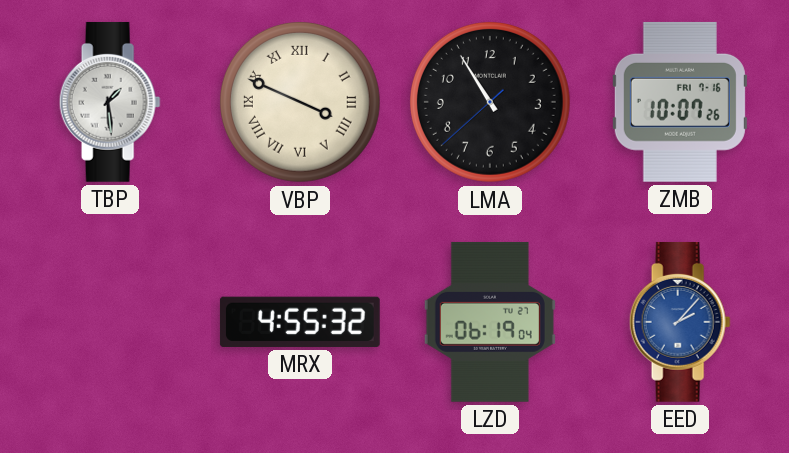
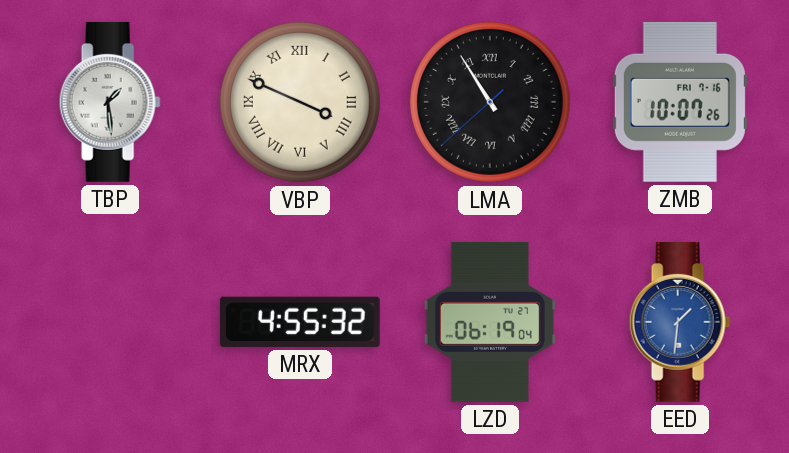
LMA numerals: Arabic -> Roman
EED: 2:07 -> 1:31
